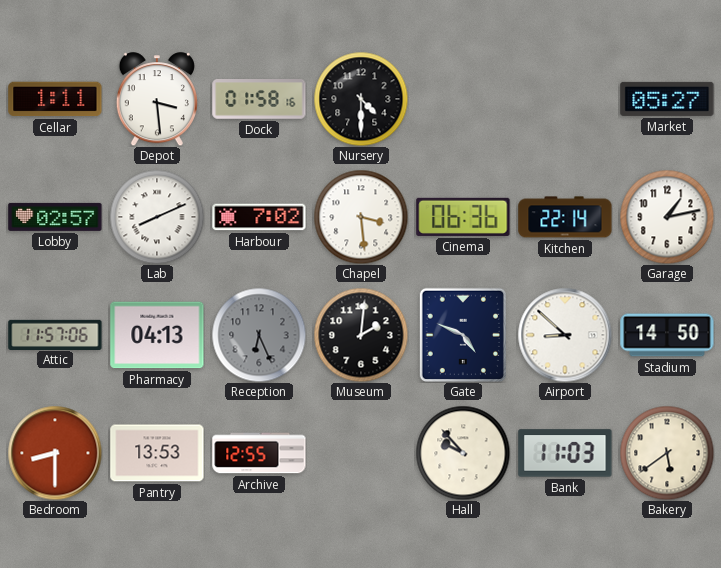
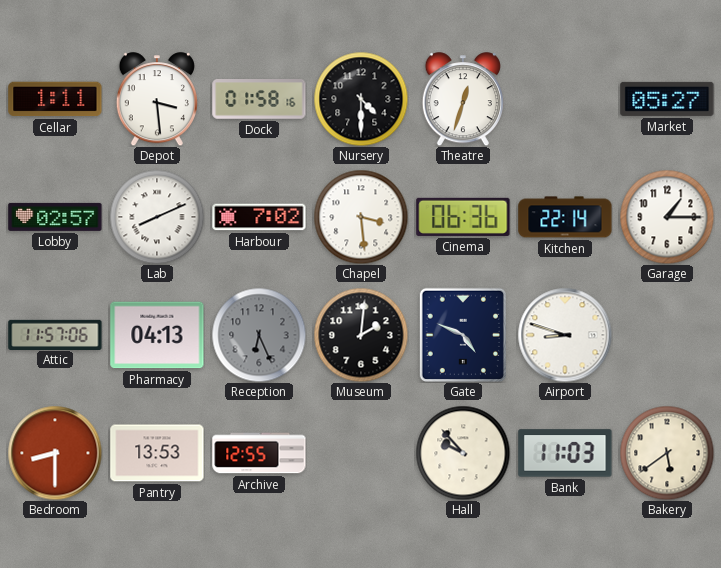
Theatre: none -> 12:33
Garage: 1:13 -> 1:15
Airport: 8:52 -> 8:48
Stadium: 14:50 -> none
